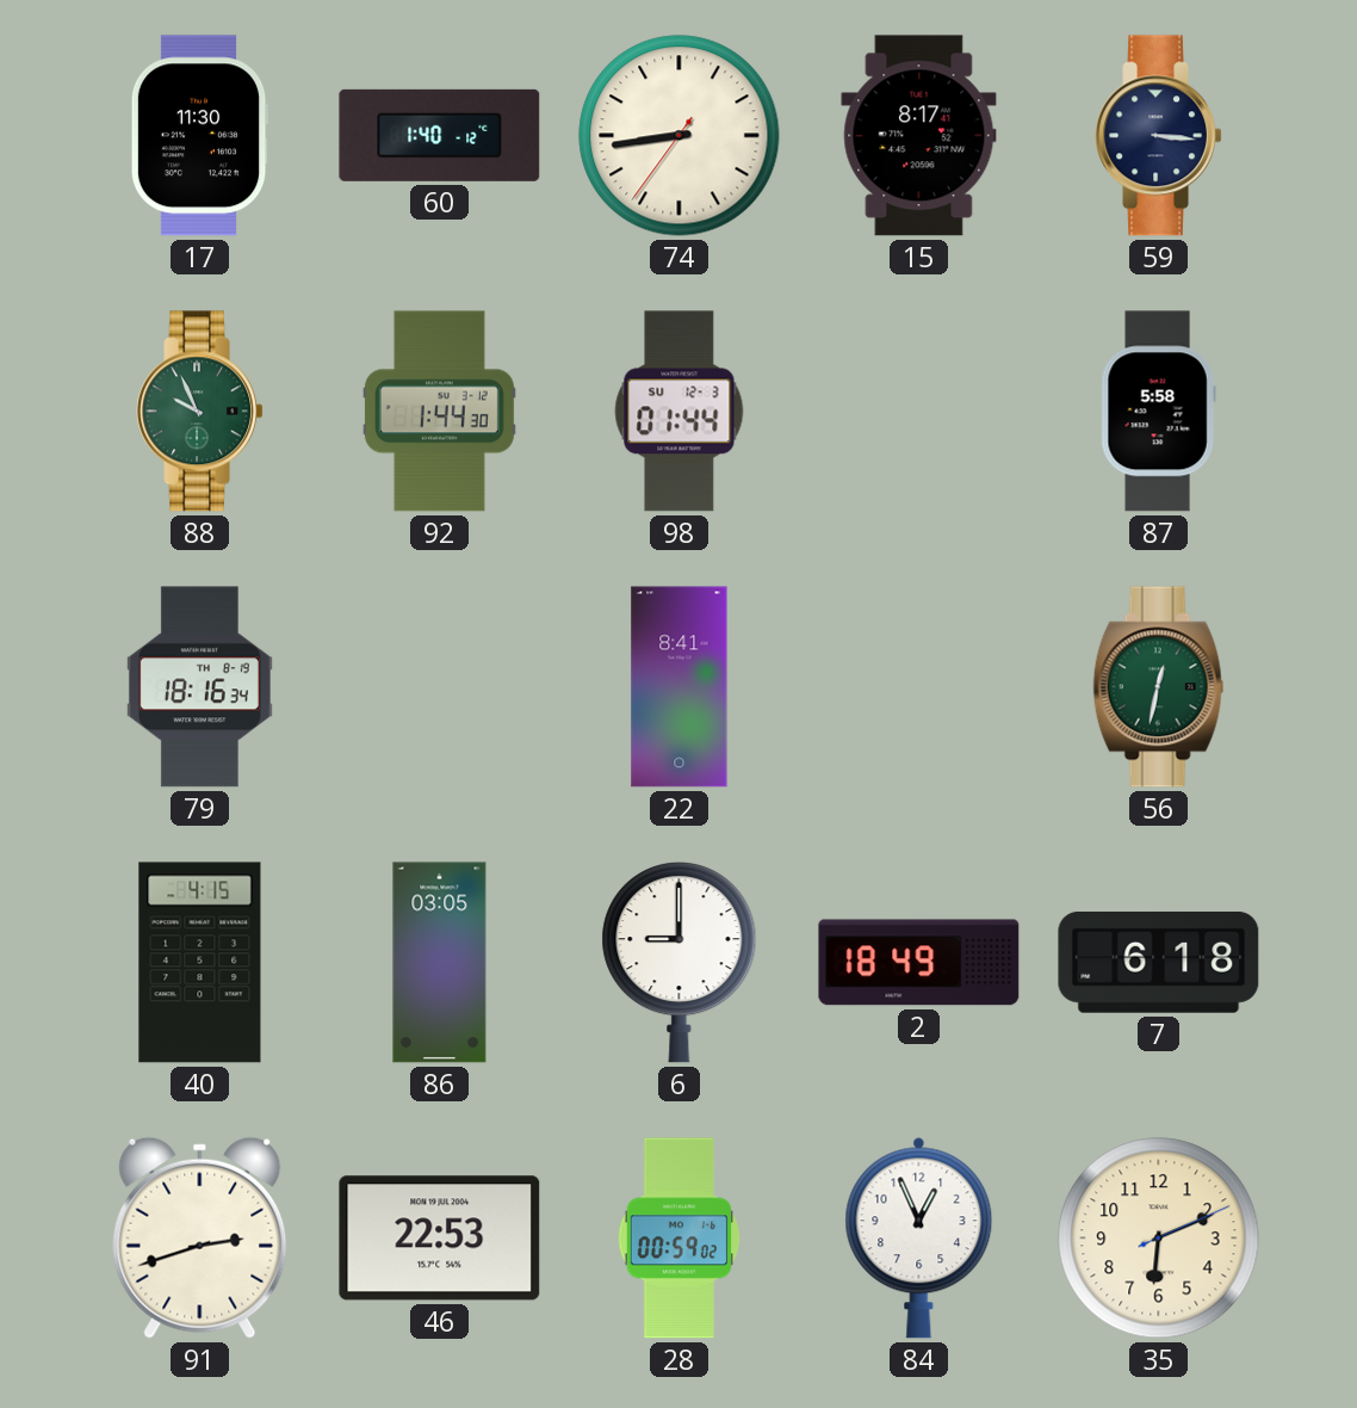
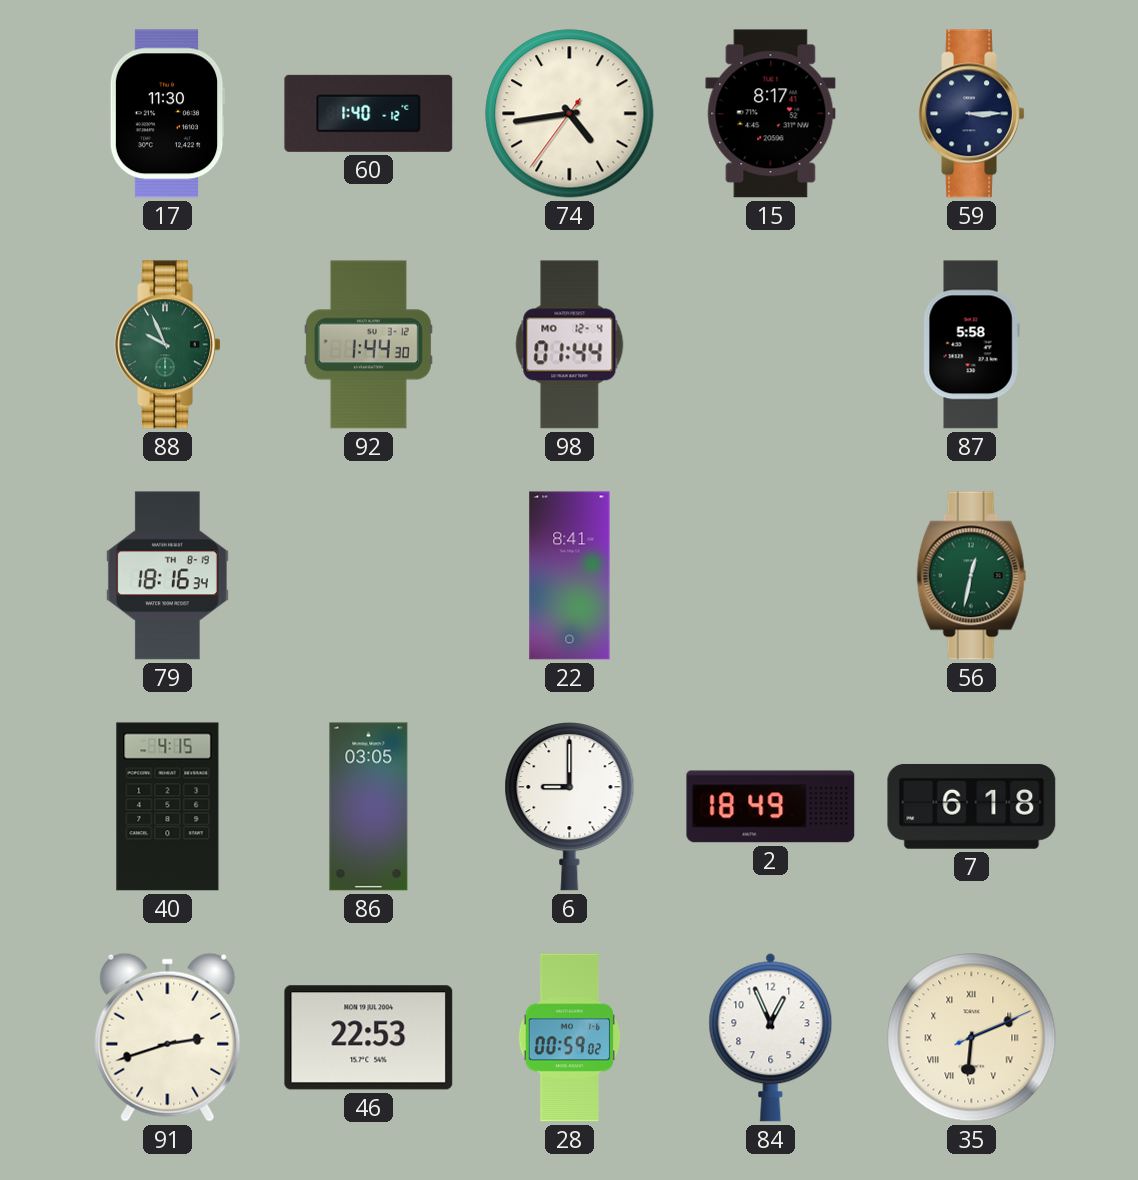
74: 8:43 -> 4:43
59: 3:16 -> 3:15
98 date: SU 12-3 -> MO 12-4
35 numerals: Arabic -> Roman
